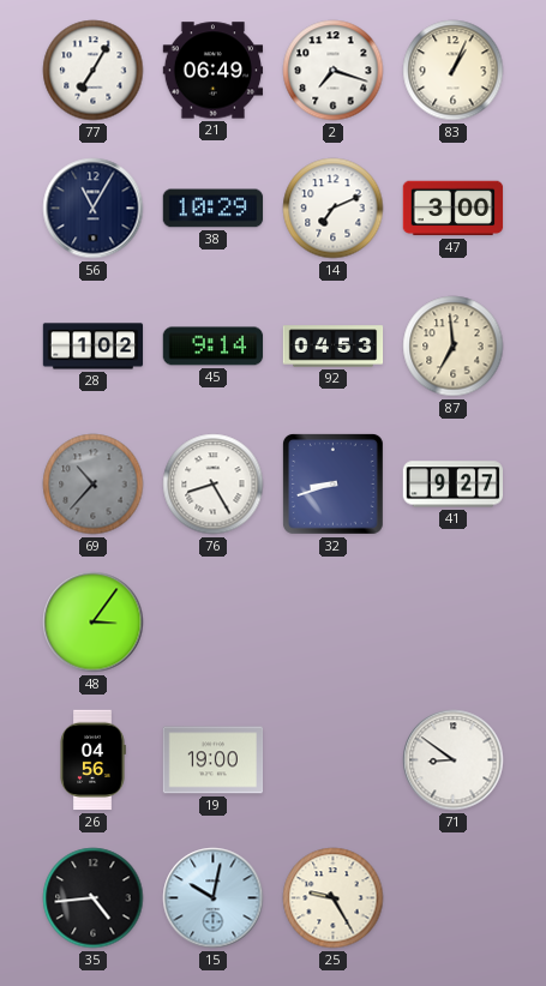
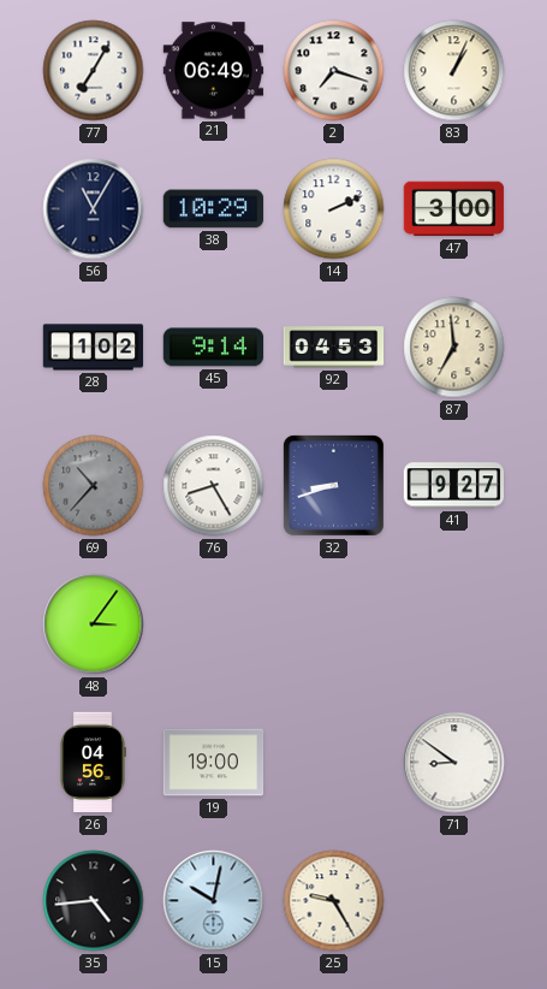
14: 7:11 -> 2:11
